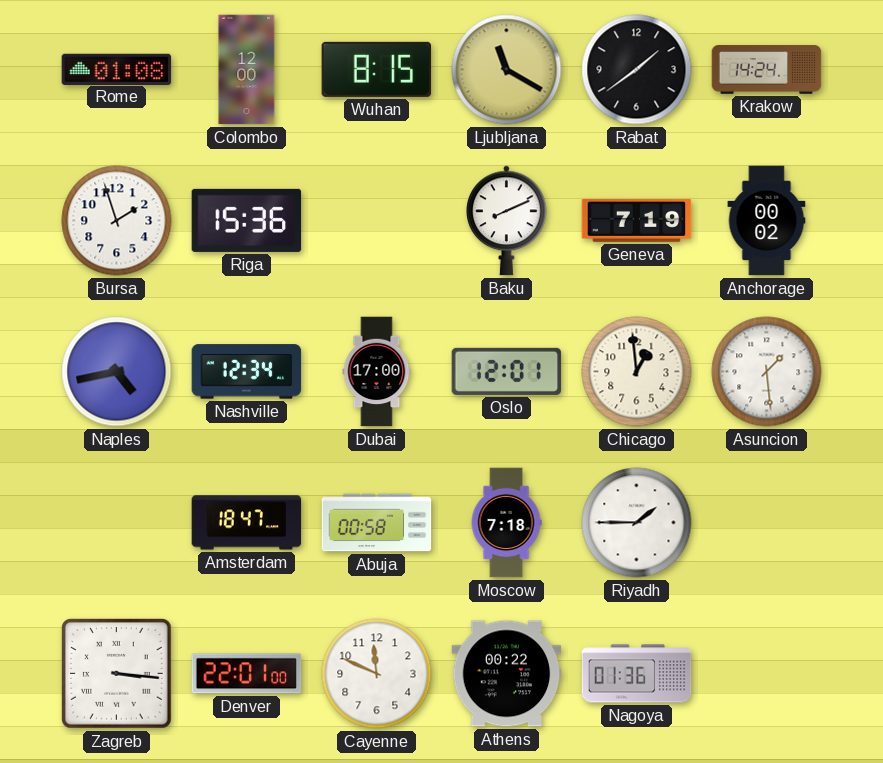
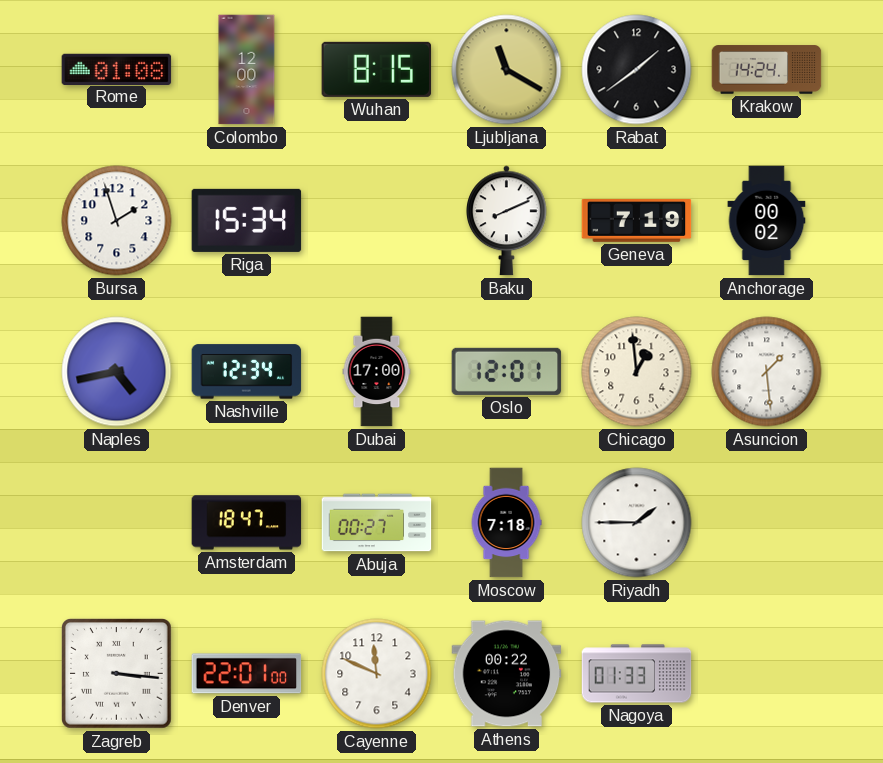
Riga: 15:36 -> 15:34
Abuja: 00:58 -> 00:27
Nagoya: 01:36 -> 01:33
